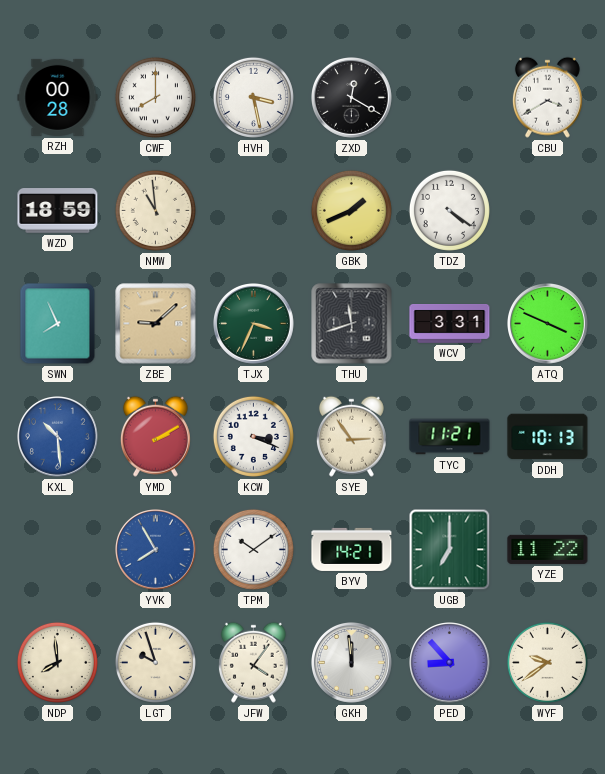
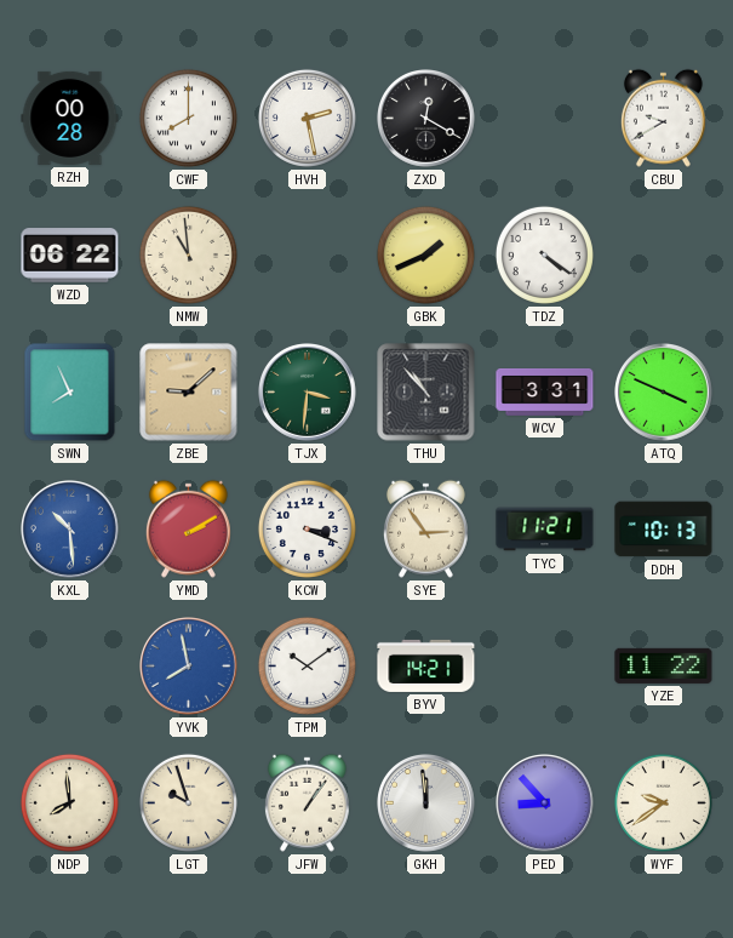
HVH: 3:28 -> 2:28
CBU: 3:40 -> 9:40
WZD: 18:59 -> 06:22
TJX: 3:34 -> 3:31
THU: 11:42 -> 10:53
YVK: 7:55 -> 7:58
UGB: 7:00 -> none
JFW: 4:06 -> 1:06
